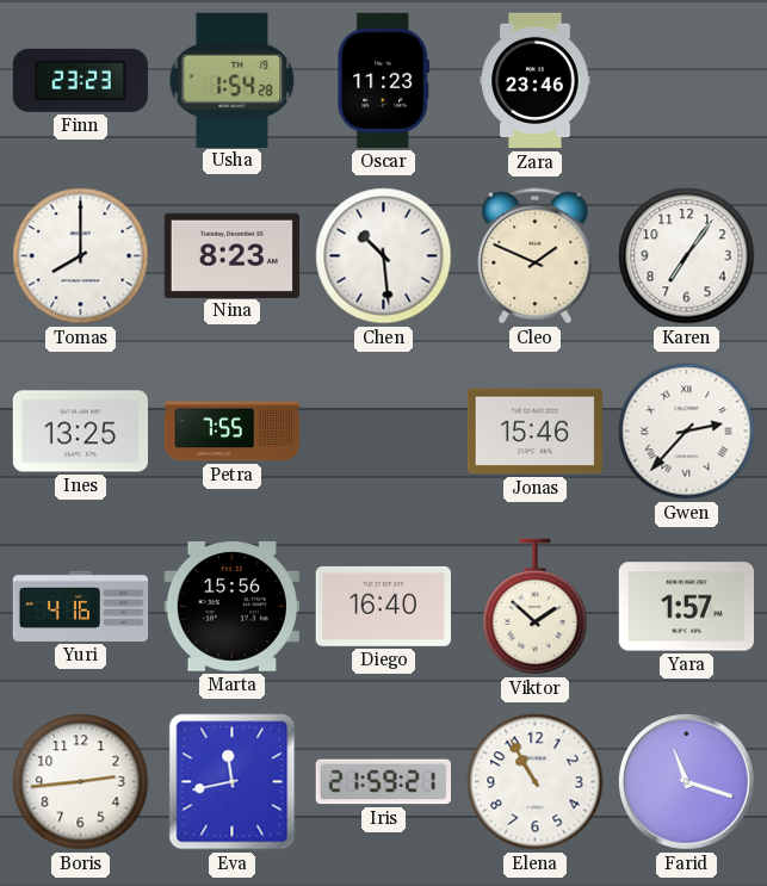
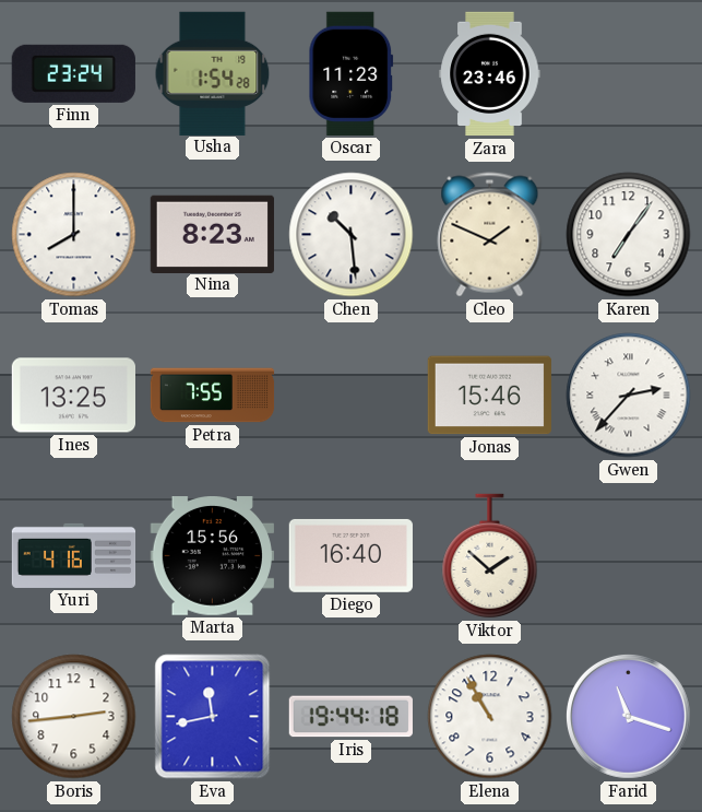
Finn: 23:23 -> 23:24
Yara: 1:57 -> none
Iris: 21:59 -> 19:44
